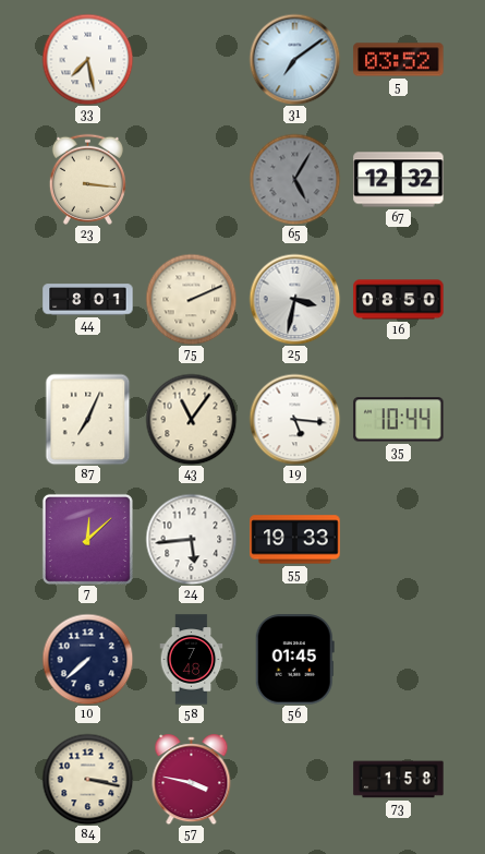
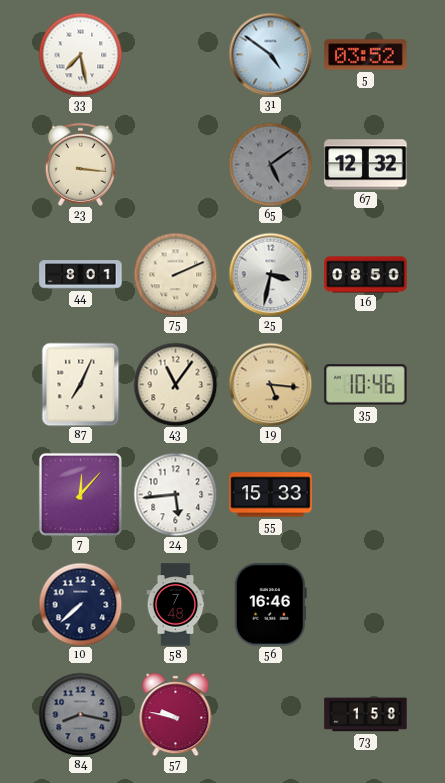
31: 7:09 -> 4:51
65: 5:05 -> 5:09
19 dial: white -> champagne
35: 10:44 -> 10:46
7: 12:08 -> 12:07
55: 19:33 -> 15:33
56: 01:45 -> 16:46
84: 3:17 -> 8:17
84 dial: cream -> grey
57: 3:47 -> 9:47
